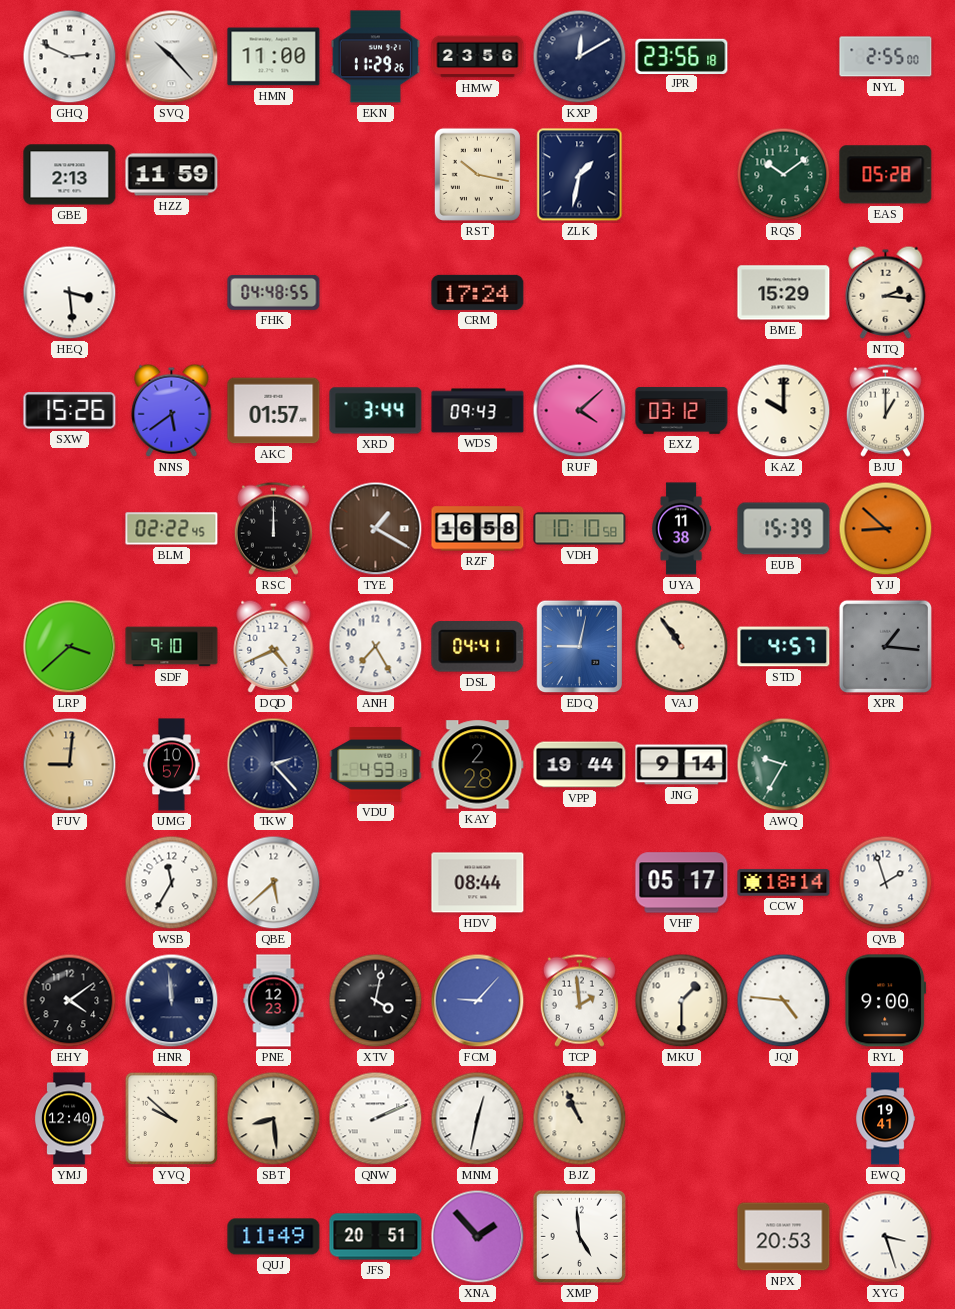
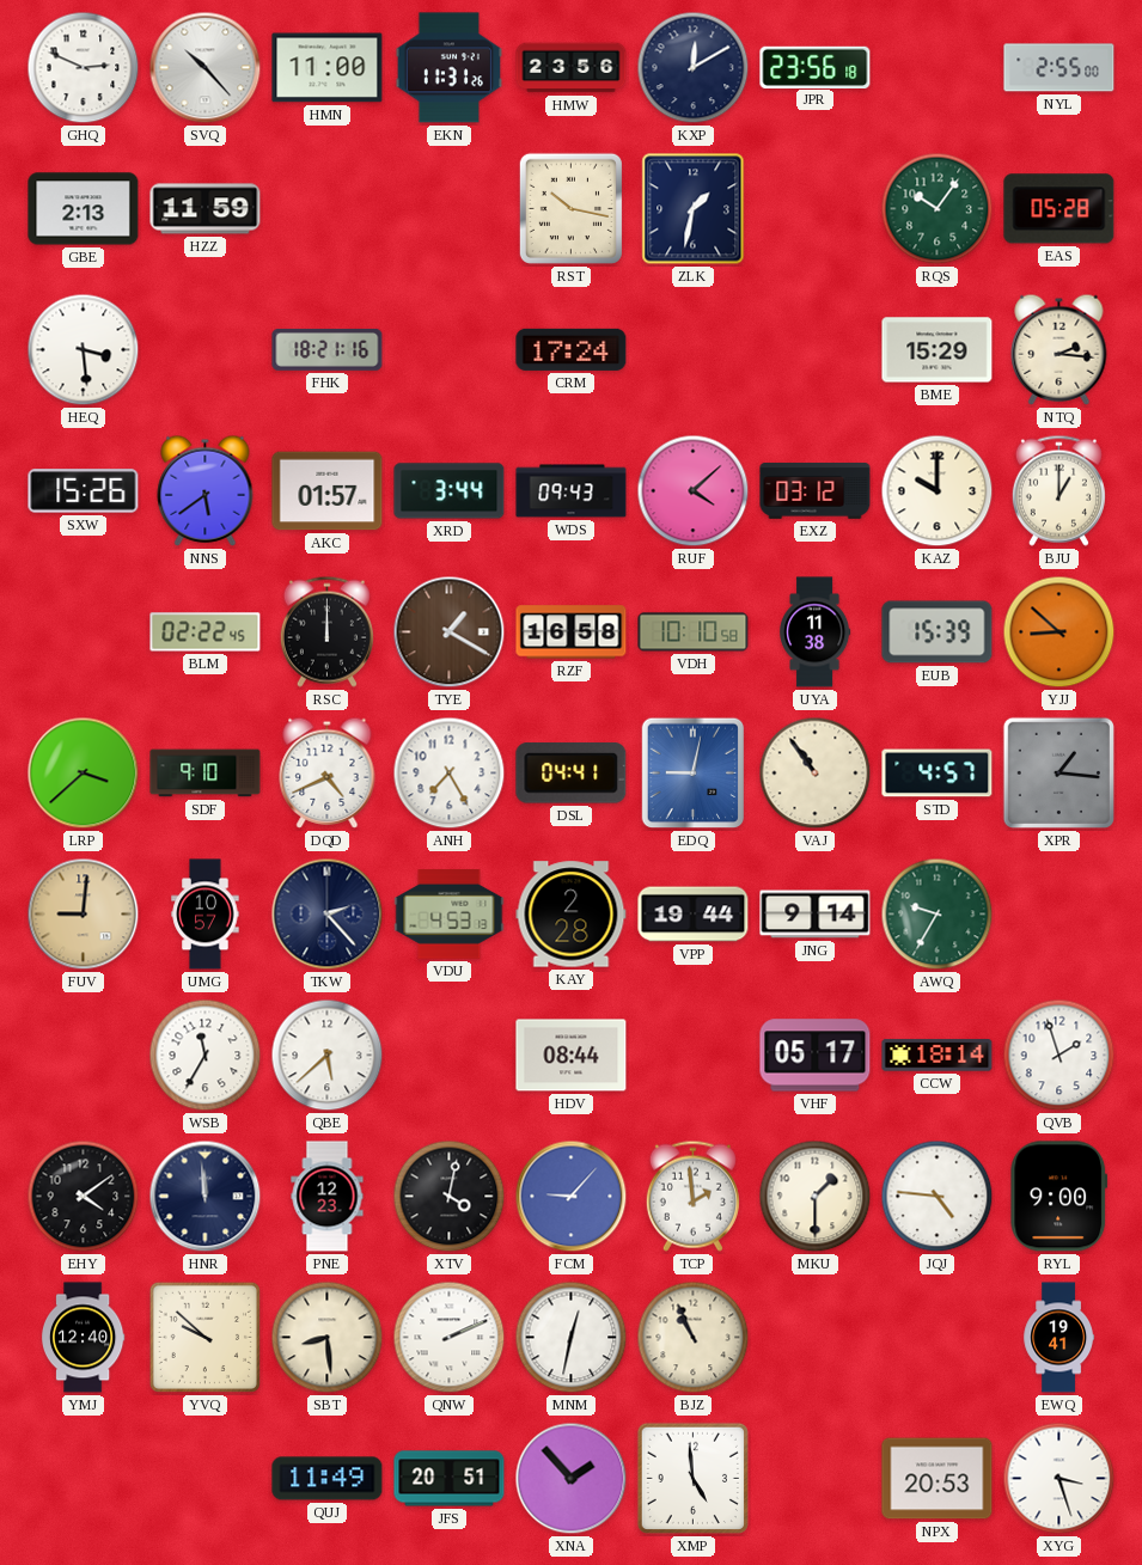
EKN: 11:29 -> 11:31
RQS: 10:09 -> 10:06
FHK: 04:48 -> 18:21
